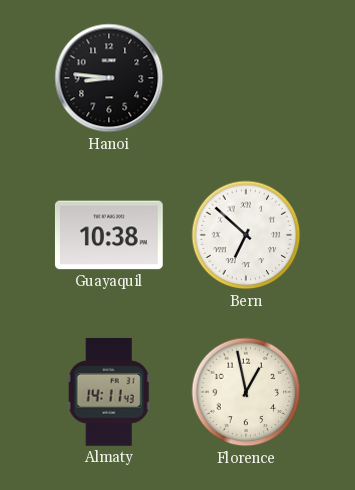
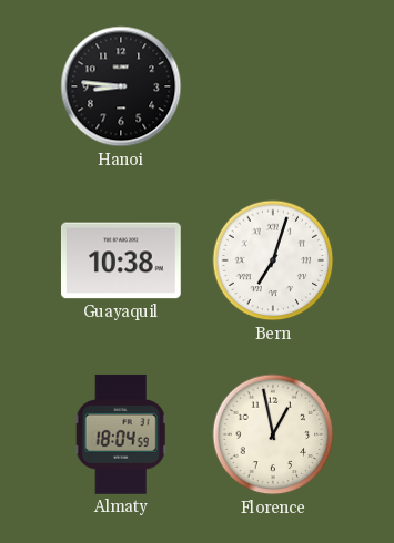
Bern: 6:52 -> 7:03
Almaty: 14:11 -> 18:04
